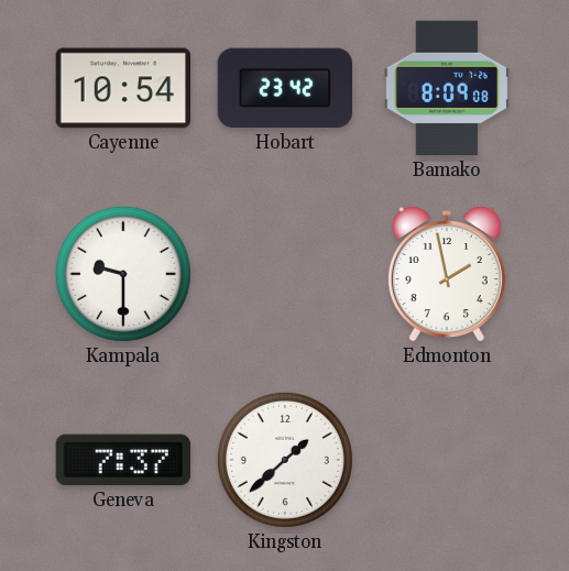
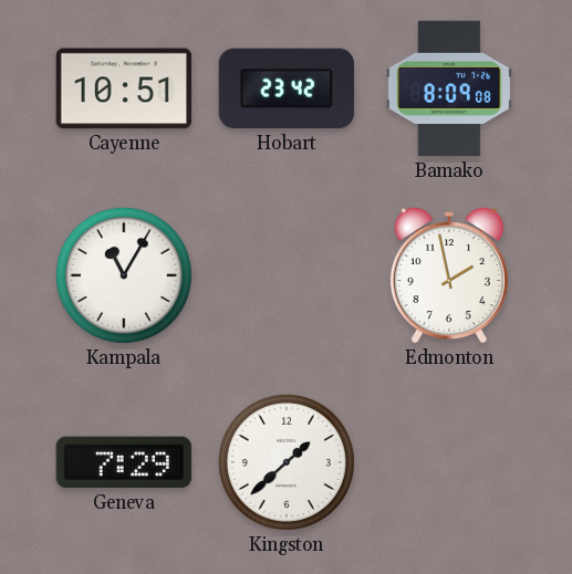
Cayenne: 10:54 -> 10:51
Kampala: 9:30 -> 11:05
Geneva: 7:37 -> 7:29
